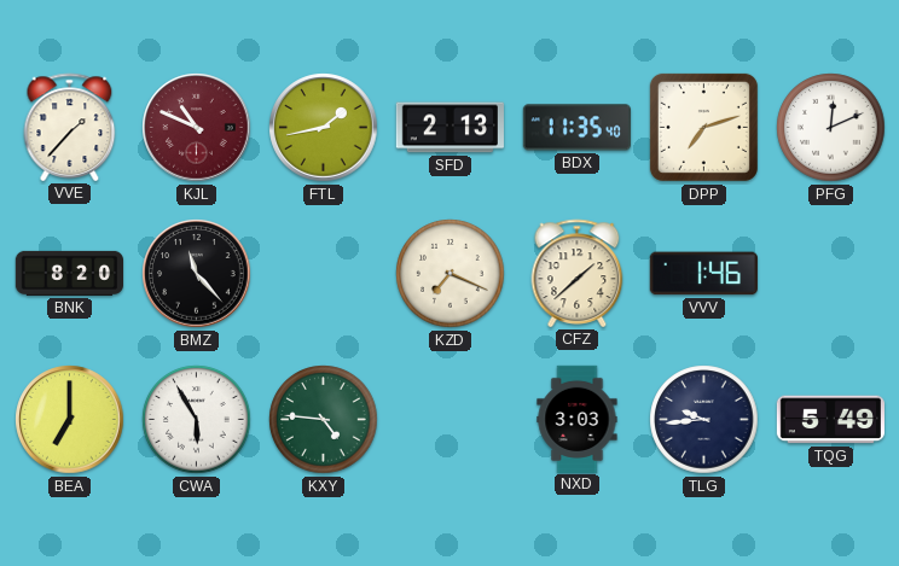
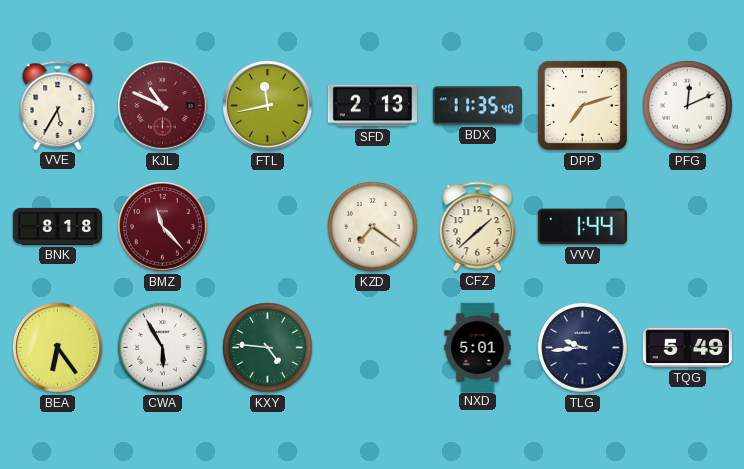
VVE: 1:37 -> 5:35
FTL: 1:43 -> 11:43
BNK: 8:20 -> 8:18
BMZ dial: black -> burgundy
KZD: 7:19 -> 7:21
VVV: 1:46 -> 1:44
BEA: 7:00 -> 6:24
NXD: 3:03 -> 5:01
